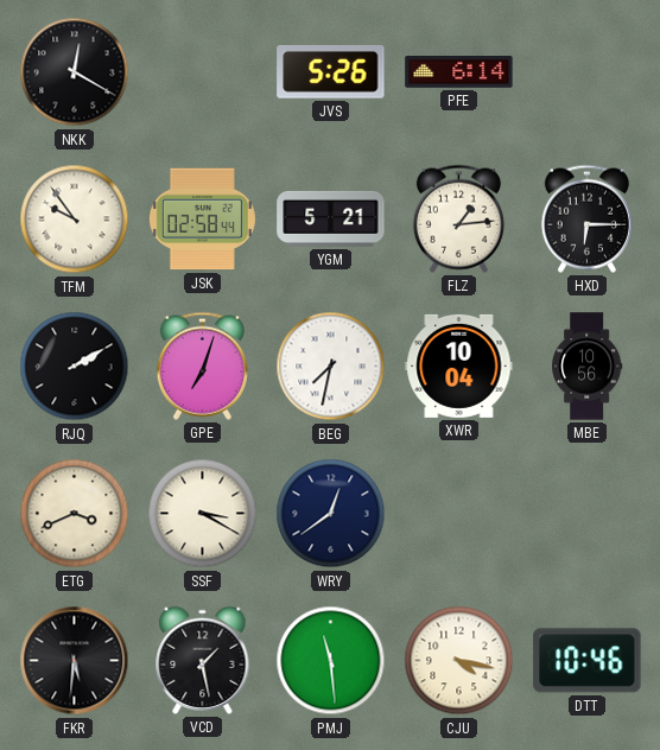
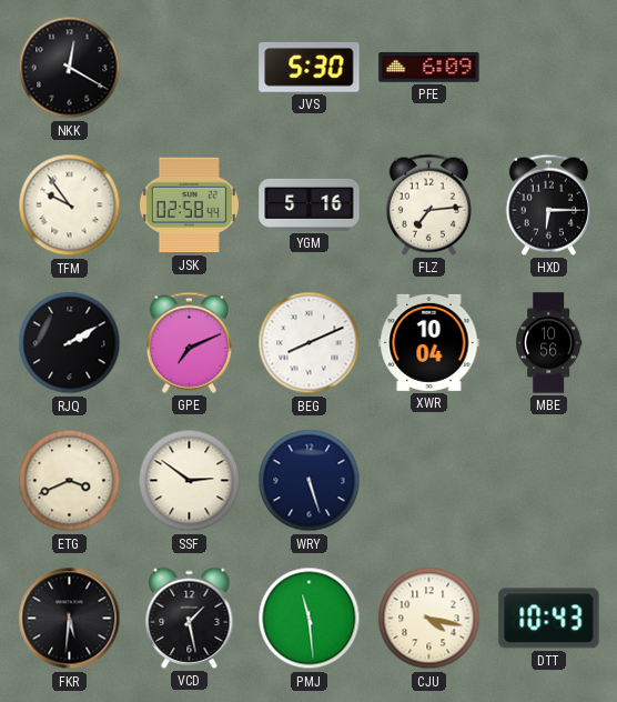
JVS: 5:26 -> 5:30
PFE: 6:14 -> 6:09
YGM: 5:21 -> 5:16
FLZ: 1:14 -> 7:14
GPE: 7:03 -> 7:11
BEG: 7:32 -> 8:11
SSF: 3:20 -> 2:51
WRY: 12:39 -> 5:27
DTT: 10:46 -> 10:43
